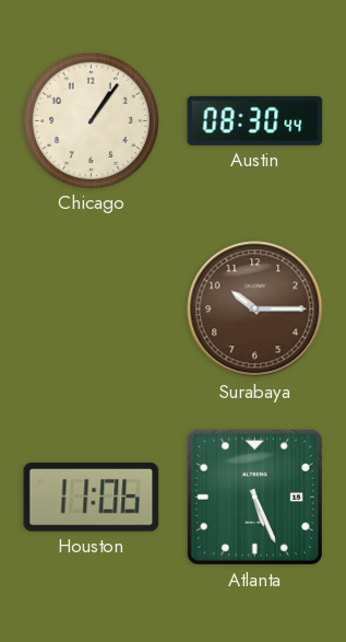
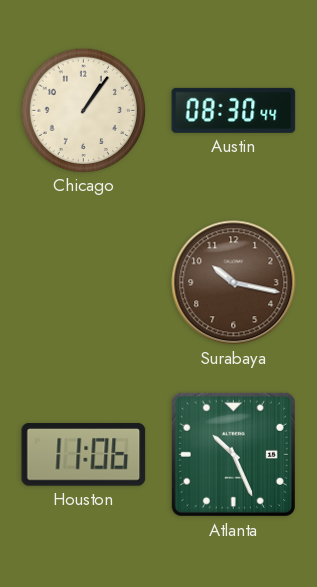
Surabaya: 10:15 -> 10:17
Atlanta: 5:26 -> 10:26
